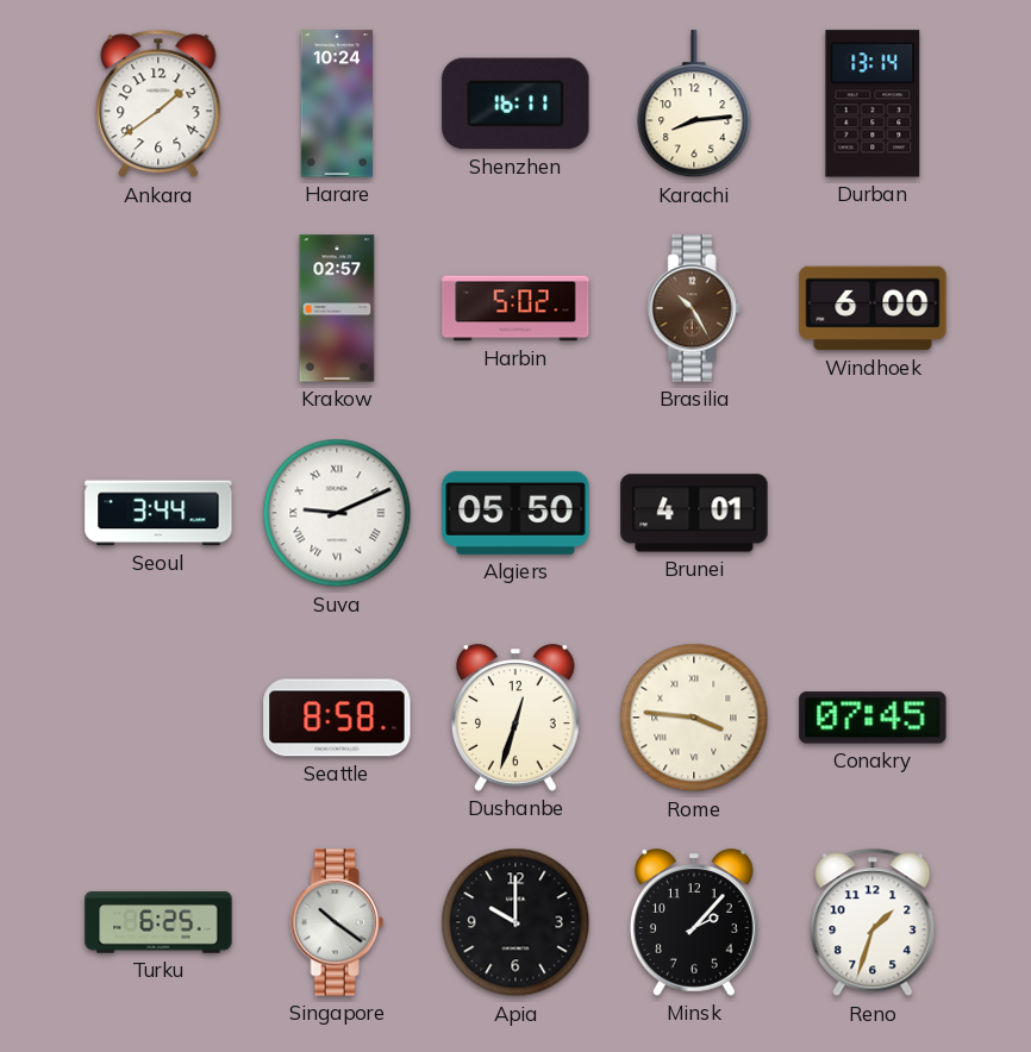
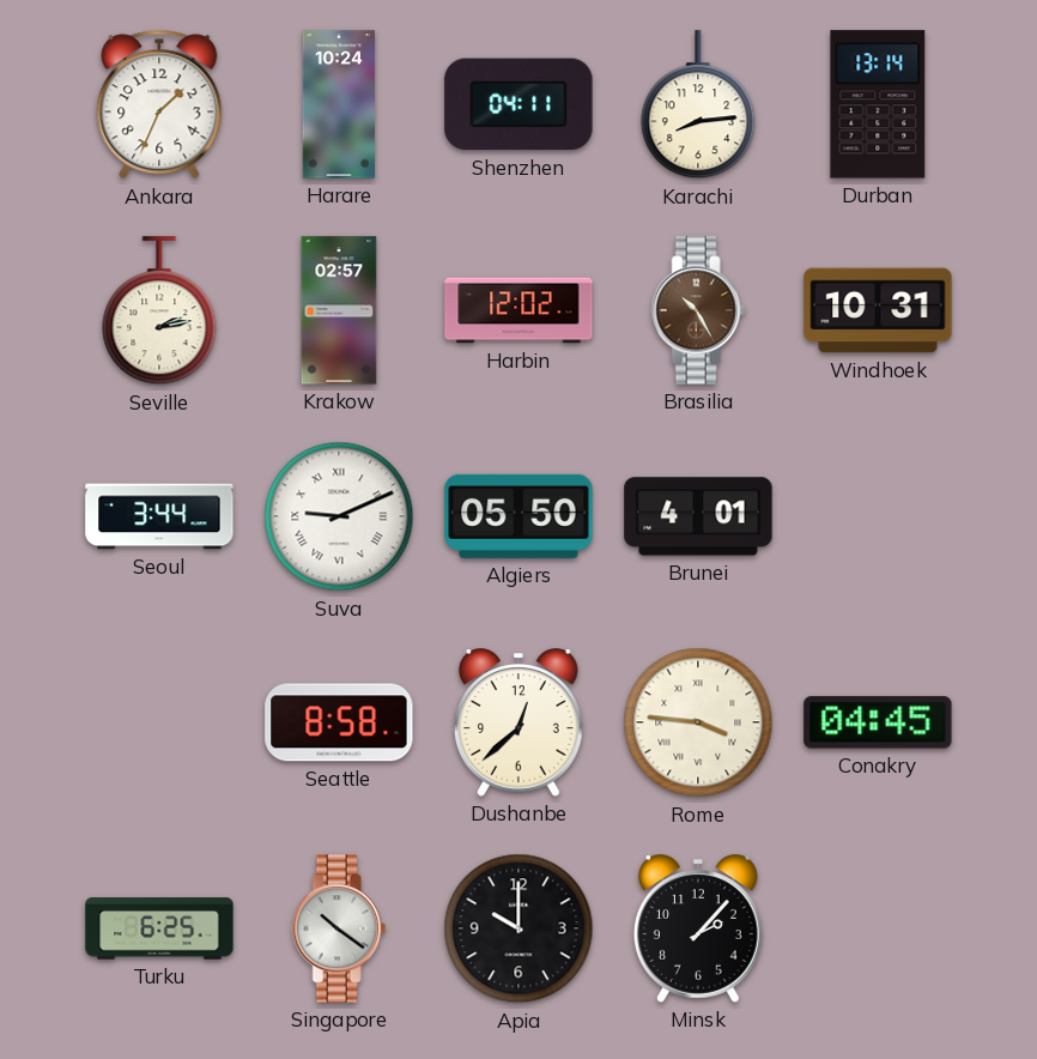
Ankara: 1:39 -> 1:34
Shenzhen: 16:11 -> 04:11
Seville: none -> 2:13
Harbin: 5:02 -> 12:02
Windhoek: 6:00 -> 10:31
Dushanbe: 12:33 -> 12:38
Conakry: 07:45 -> 04:45
Reno: 1:33 -> none
